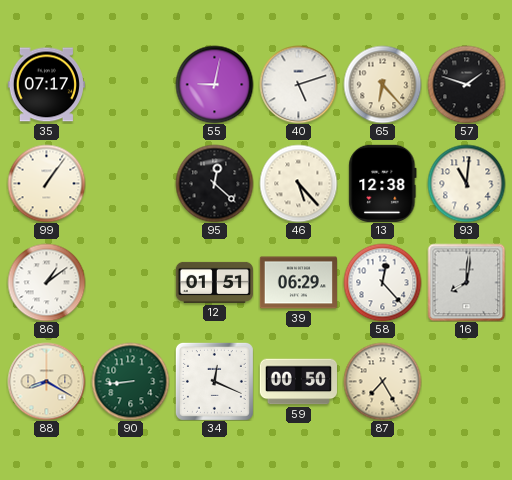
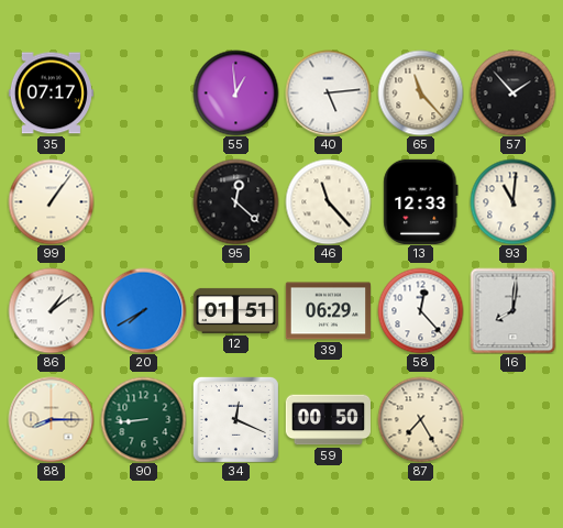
55: 9:02 -> 12:59
40: 5:12 -> 5:14
65: 6:23 -> 11:23
57: 1:48 -> 1:53
46: 5:23 -> 11:23
13: 12:38 -> 12:33
20: none -> 7:40
88: 8:20 -> 8:15
